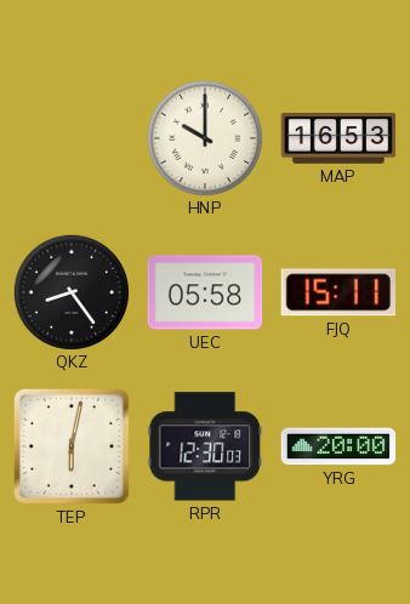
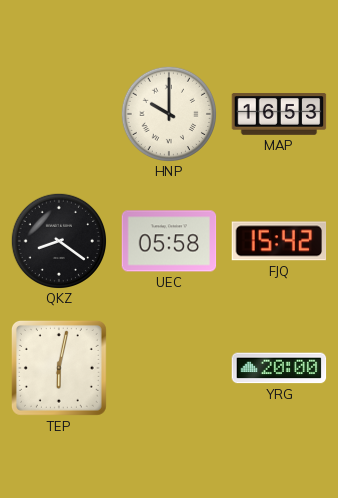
QKZ: 8:24 -> 8:21
FJQ: 15:11 -> 15:42
RPR: 12:30 -> none
